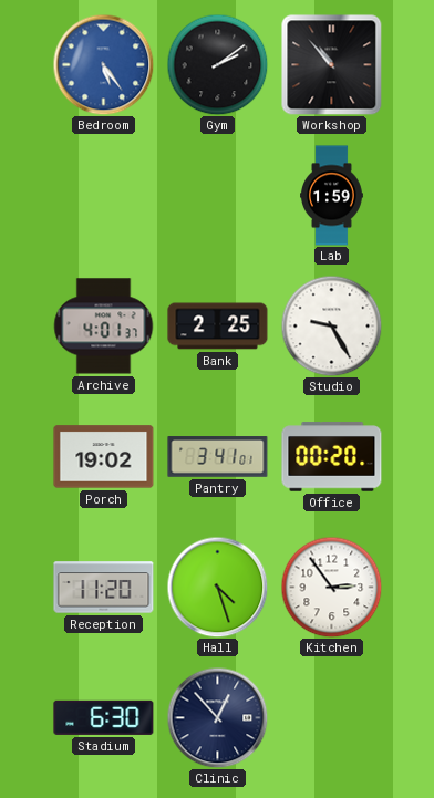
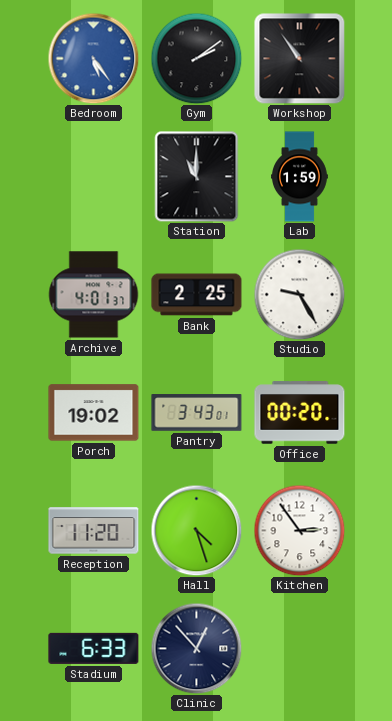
Workshop: 10:53 -> 10:54
Station: none -> 11:00
Pantry: 3:41 -> 3:43
Stadium: 6:30 -> 6:33
